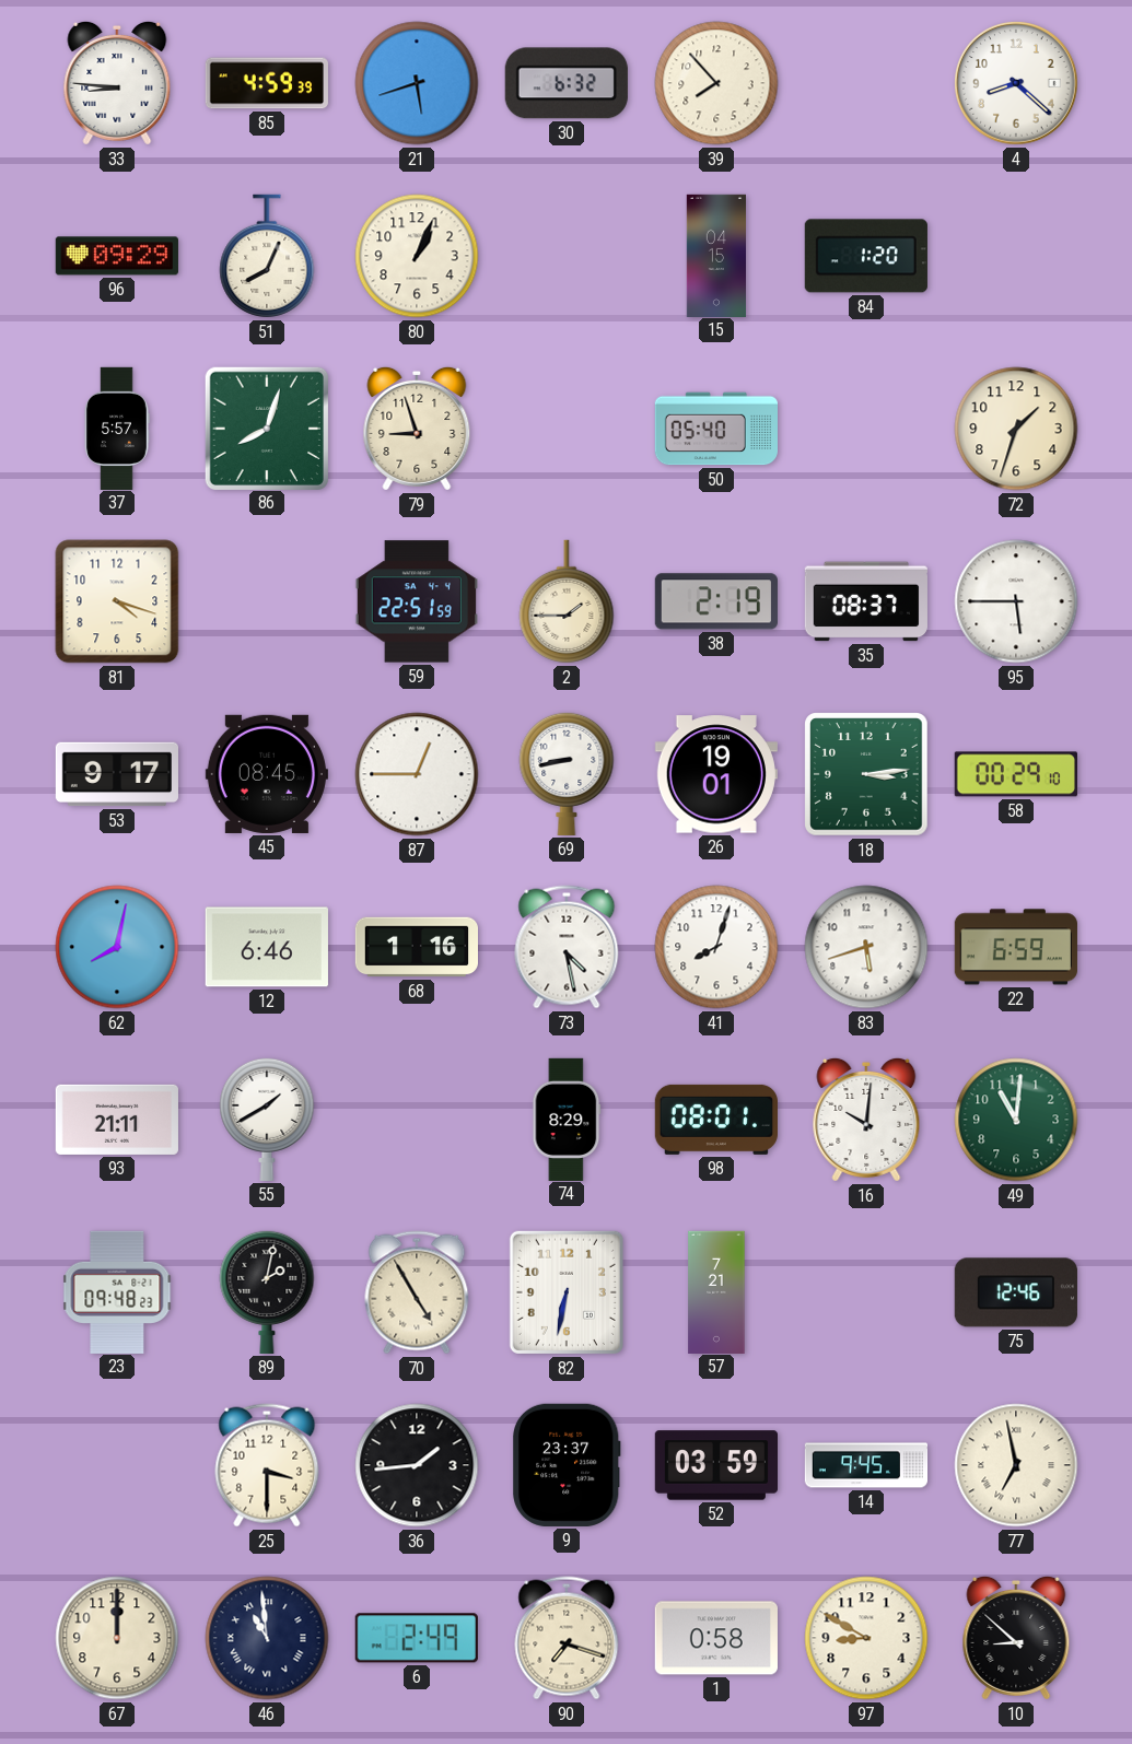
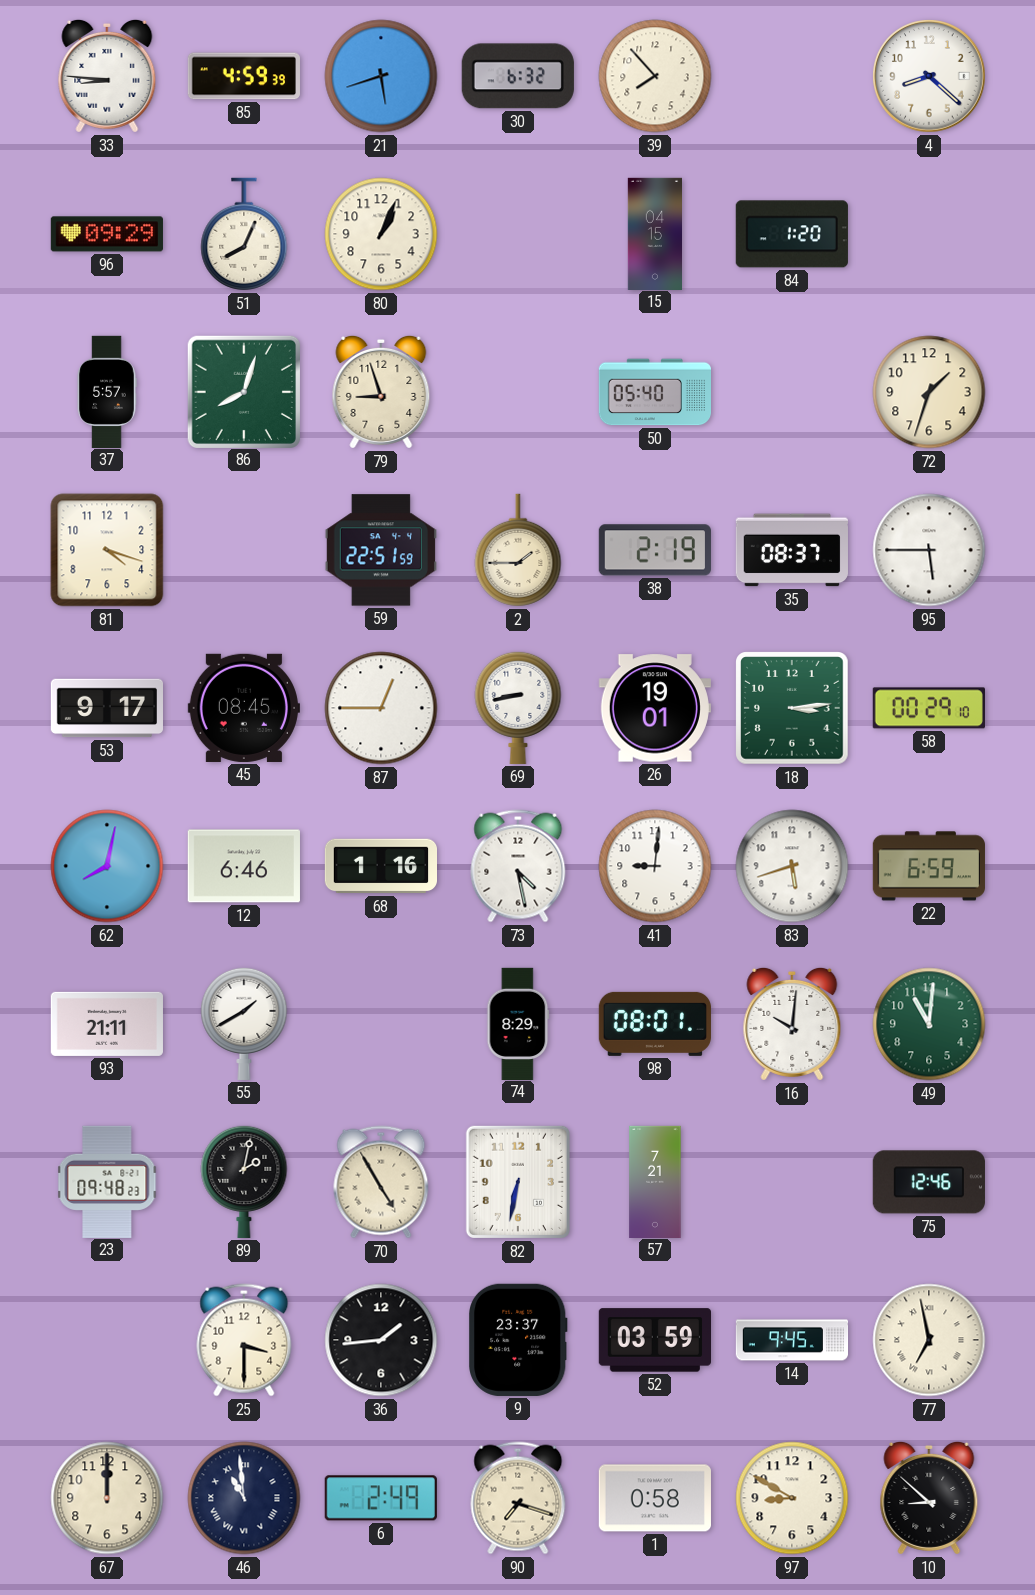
41: 8:03 -> 9:01
